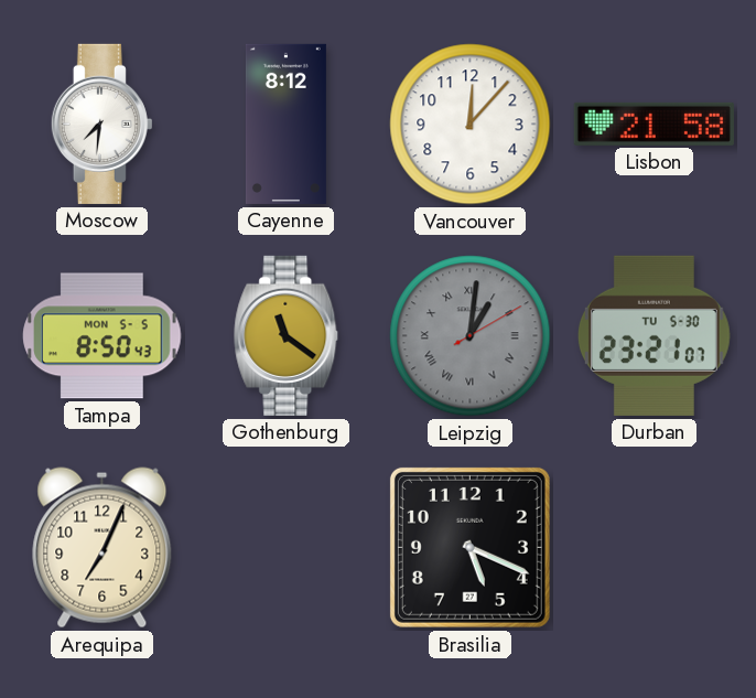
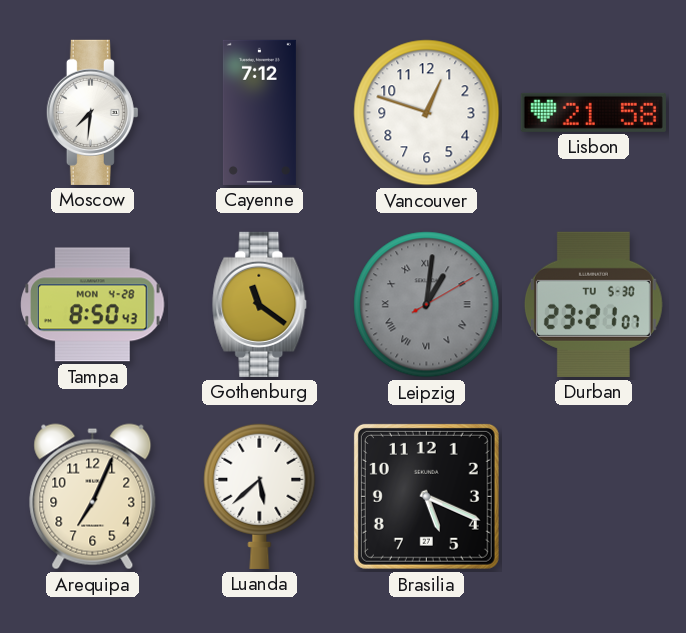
Cayenne: 8:12 -> 7:12
Vancouver: 12:07 -> 12:48
Tampa date: MON 5-5 -> MON 4-28
Luanda: none -> 5:38
